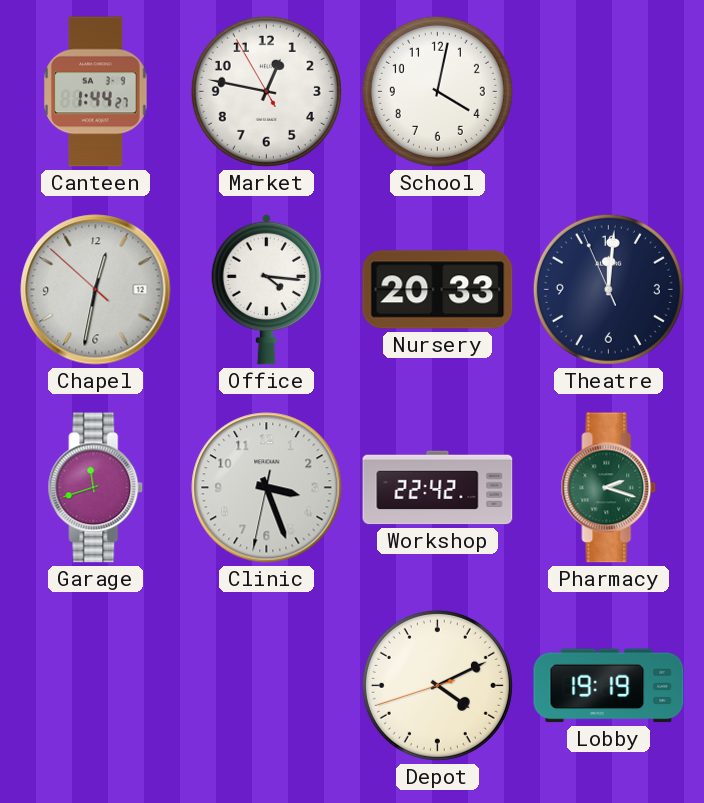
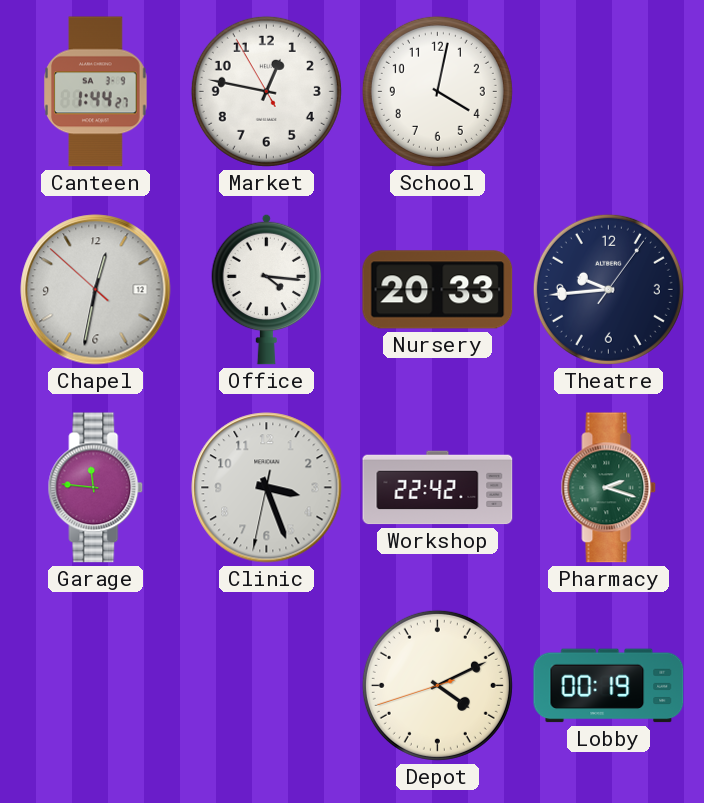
Theatre: 12:00 -> 9:44
Garage: 11:42 -> 11:46
Lobby: 19:19 -> 00:19
